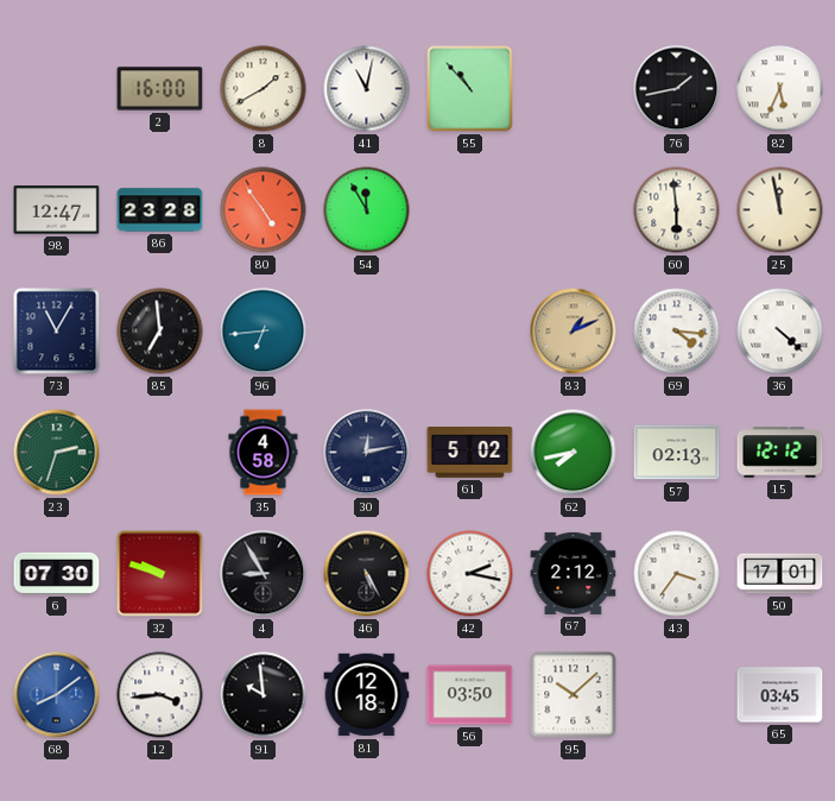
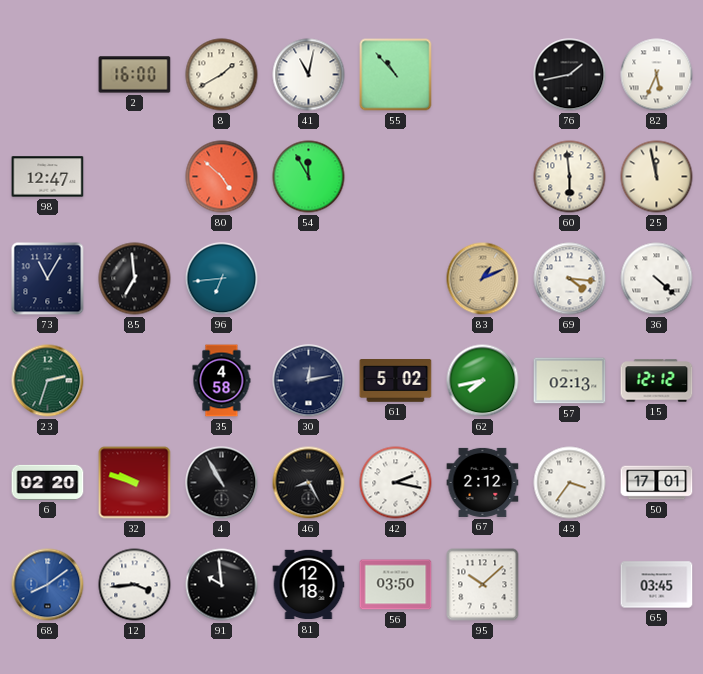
86: 23:28 -> none
80: 4:54 -> 4:52
6: 07:30 -> 02:20
4: 8:55 -> 10:55
46: 5:25 -> 8:25
